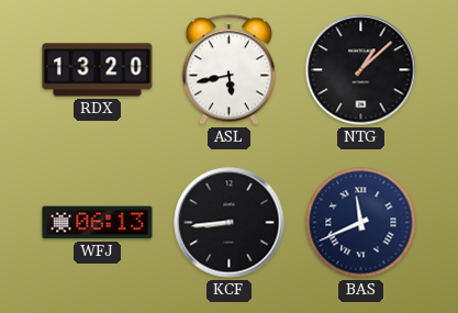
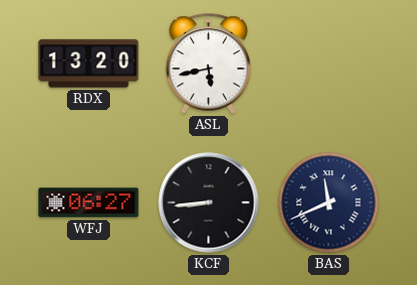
NTG: 1:08 -> none
WFJ: 06:13 -> 06:27
